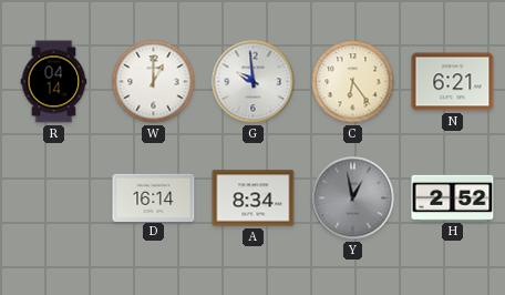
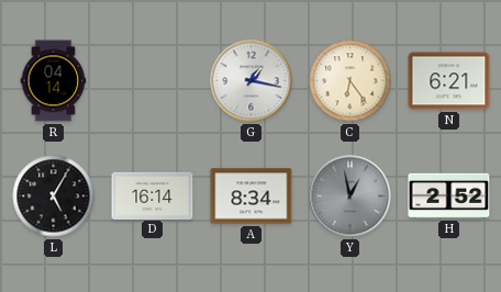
W: 1:00 -> none
G: 9:59 -> 1:17
L: none -> 5:05
